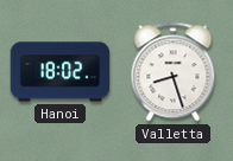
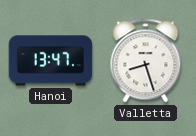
Hanoi: 18:02 -> 13:47
